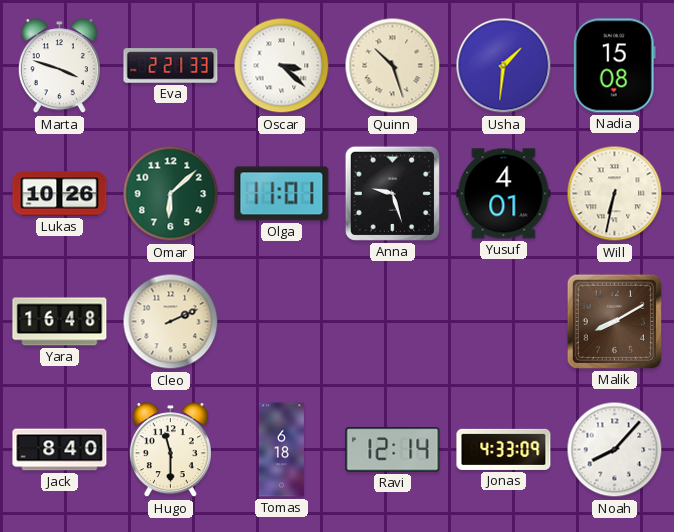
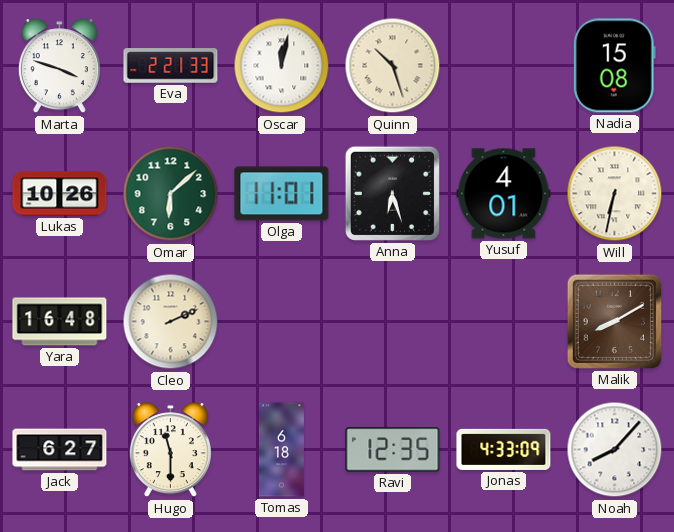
Oscar: 3:22 -> 12:02
Usha: 1:31 -> none
Anna: 9:27 -> 6:27
Jack: 8:40 -> 6:27
Ravi: 12:14 -> 12:35
